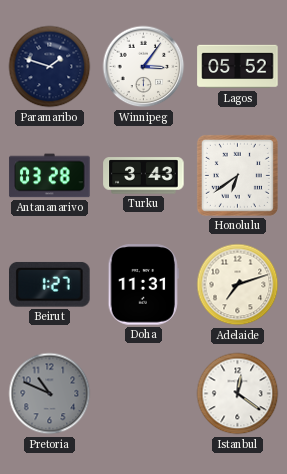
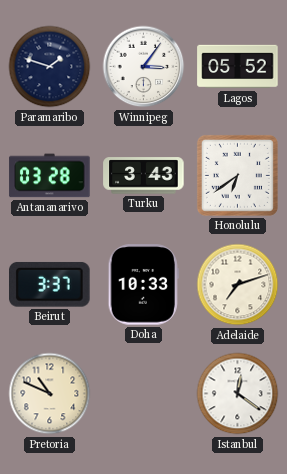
Beirut: 1:27 -> 3:37
Doha: 11:31 -> 10:33
Pretoria dial: grey -> cream
